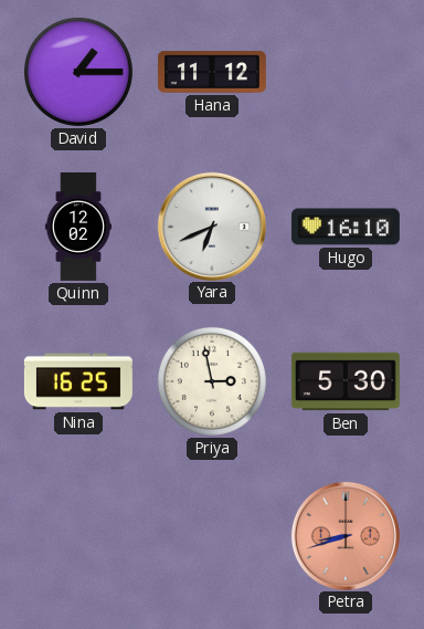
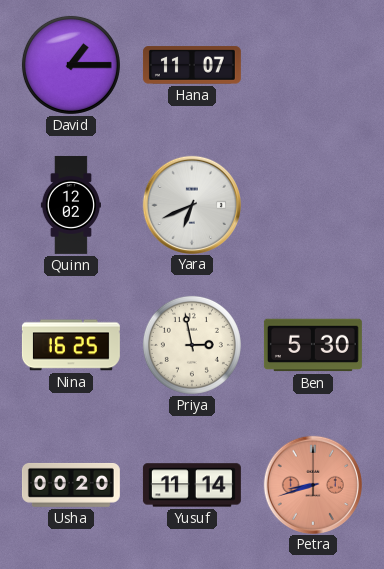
Hana: 11:12 -> 11:07
Hugo: 16:10 -> none
Usha: none -> 00:20
Yusuf: none -> 11:14
